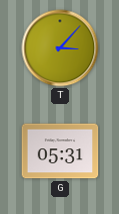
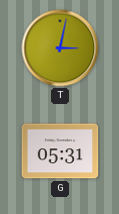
T: 3:07 -> 3:02
